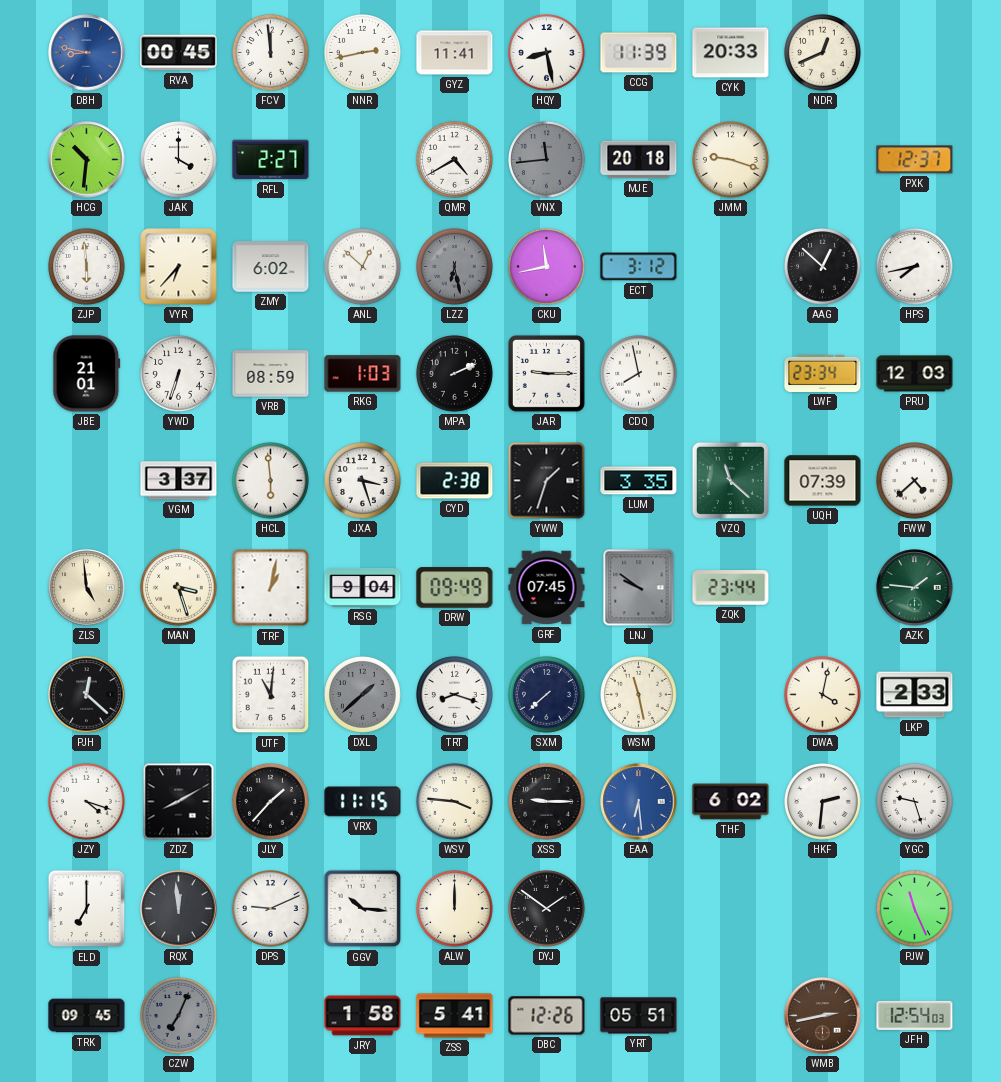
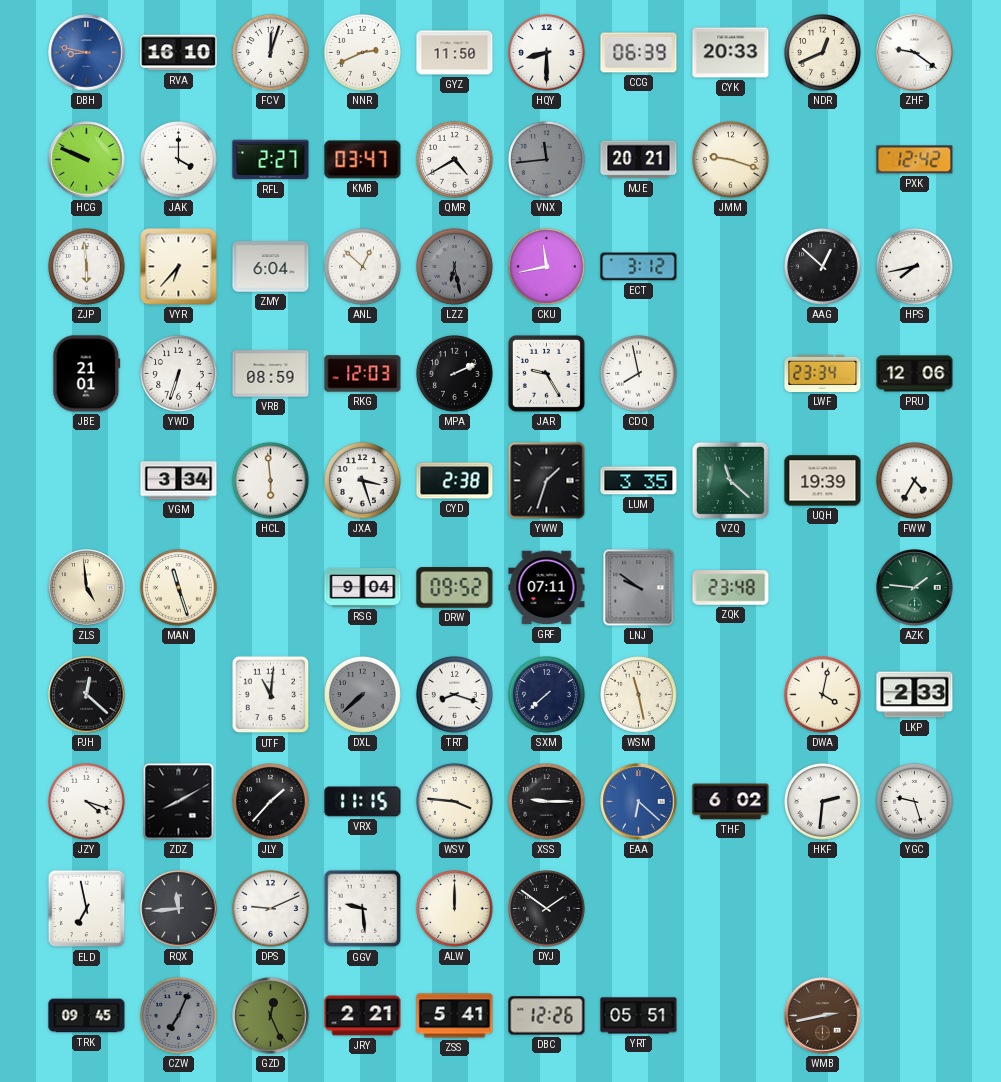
RVA: 00:45 -> 16:10
FCV: 11:59 -> 12:03
NNR: 2:43 -> 2:41
GYZ: 11:41 -> 11:50
HQY: 8:28 -> 8:30
CCG: 11:39 -> 06:39
ZHF: none -> 9:21
HCG: 10:31 -> 9:49
KMB: none -> 03:47
MJE: 20:18 -> 20:21
PXK: 12:37 -> 12:42
ZMY: 6:02 -> 6:04
RKG: 1:03 -> 12:03
JAR: 9:15 -> 9:25
PRU: 12:03 -> 12:06
VGM: 3:37 -> 3:34
UQH: 07:39 -> 19:39
FWW: 4:38 -> 4:35
MAN: 3:27 -> 11:27
TRF: 1:02 -> none
DRW: 09:49 -> 09:52
GRF: 07:45 -> 07:11
ZQK: 23:44 -> 23:48
DXL: 1:38 -> 7:38
EAA: 6:29 -> 6:22
ELD: 7:00 -> 6:58
RQX: 11:59 -> 11:44
GGV: 10:16 -> 9:29
PJW: 11:26 -> none
GZD: none -> 12:26
JRY: 1:58 -> 2:21
JFH: 12:54 -> none
